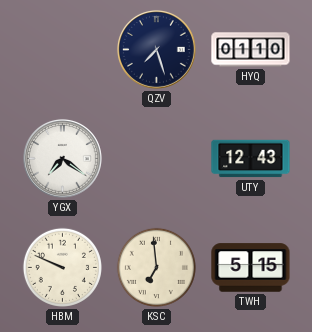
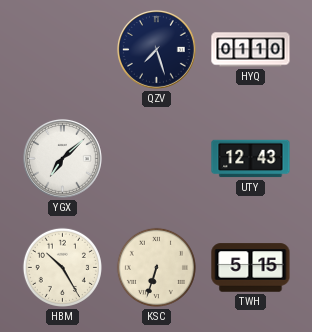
YGX: 7:21 -> 7:08
HBM: 9:49 -> 10:25
KSC: 6:59 -> 6:33
